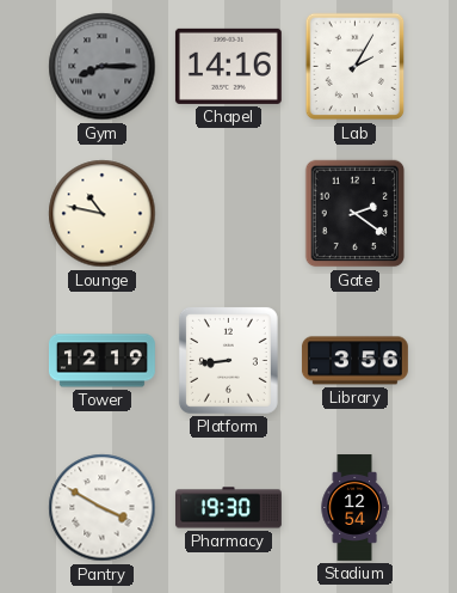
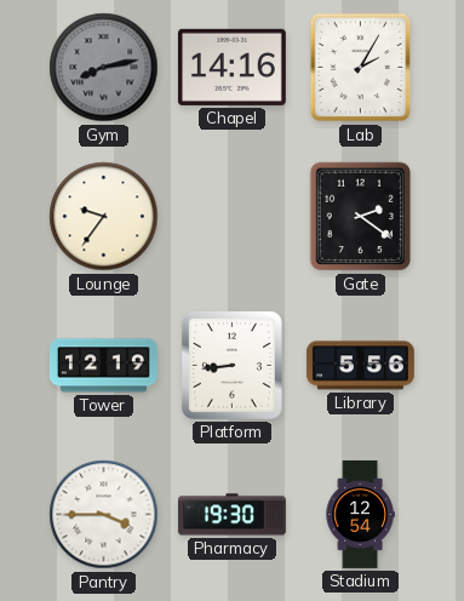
Gym: 8:15 -> 8:13
Lounge: 10:47 -> 9:36
Library: 3:56 -> 5:56
Pantry: 3:50 -> 3:45
